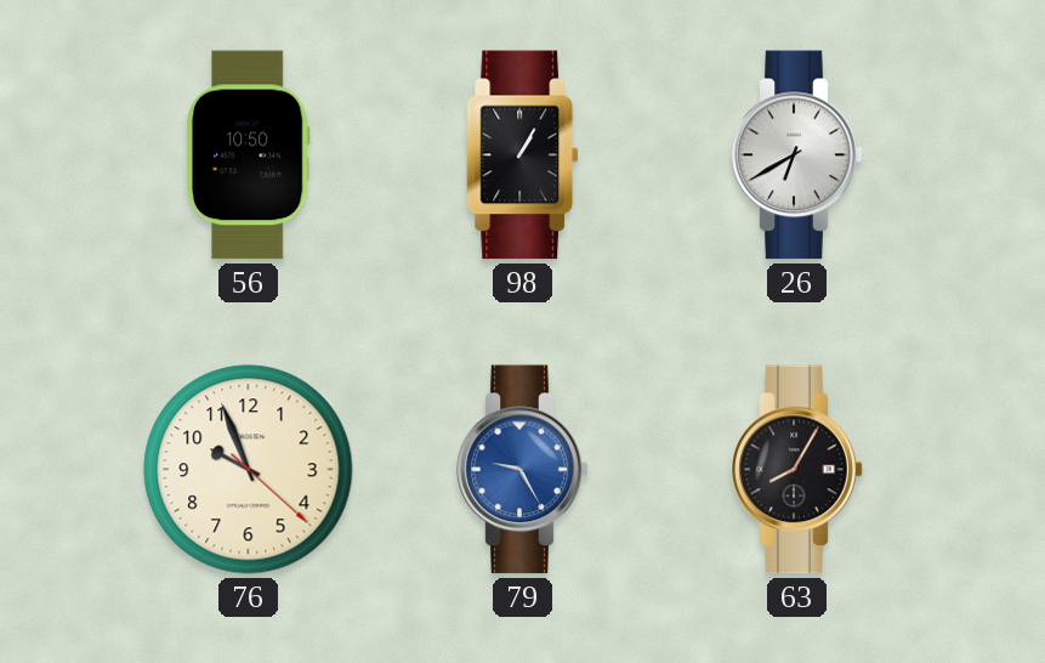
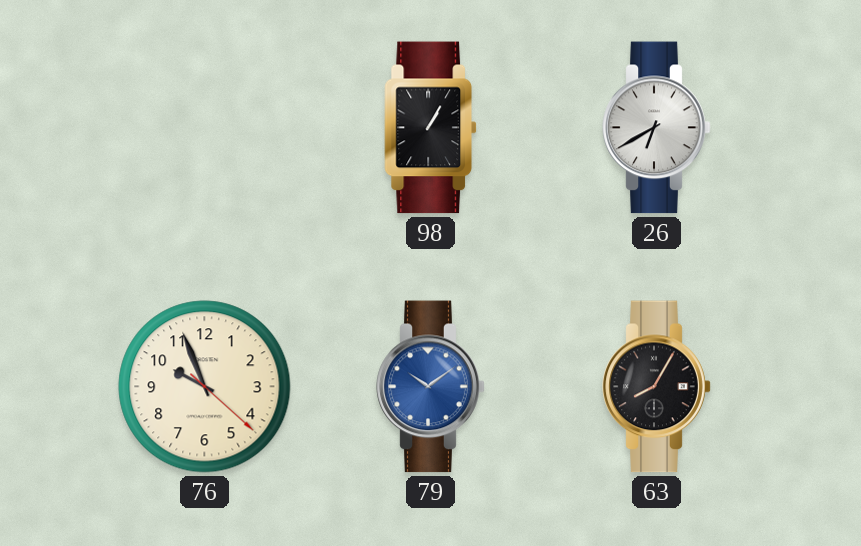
56: 10:50 -> none
79: 9:25 -> 10:09
